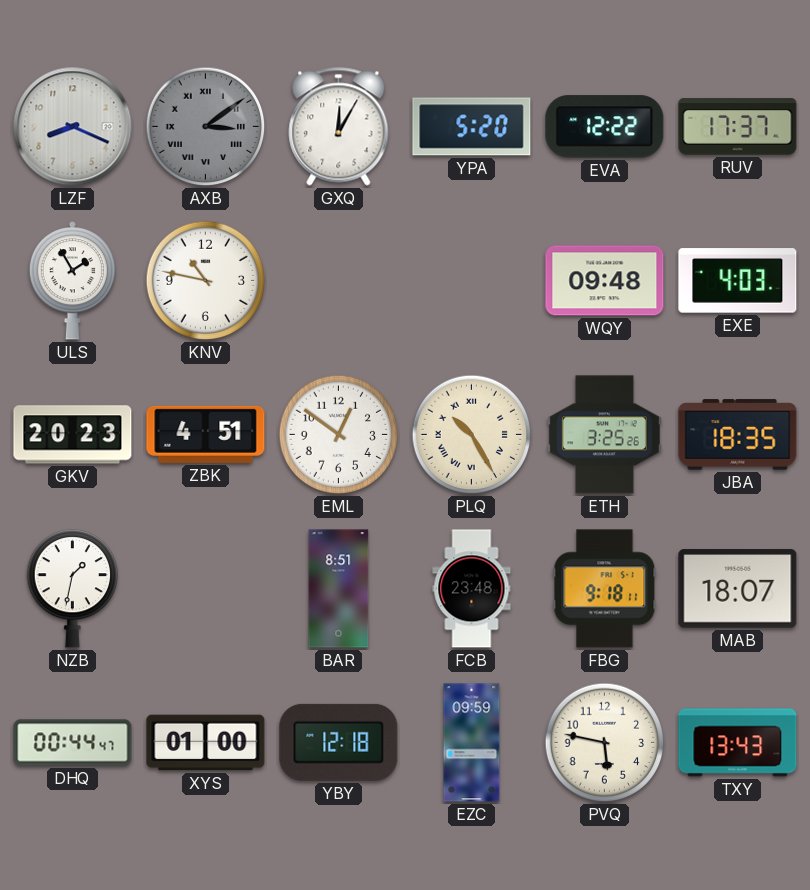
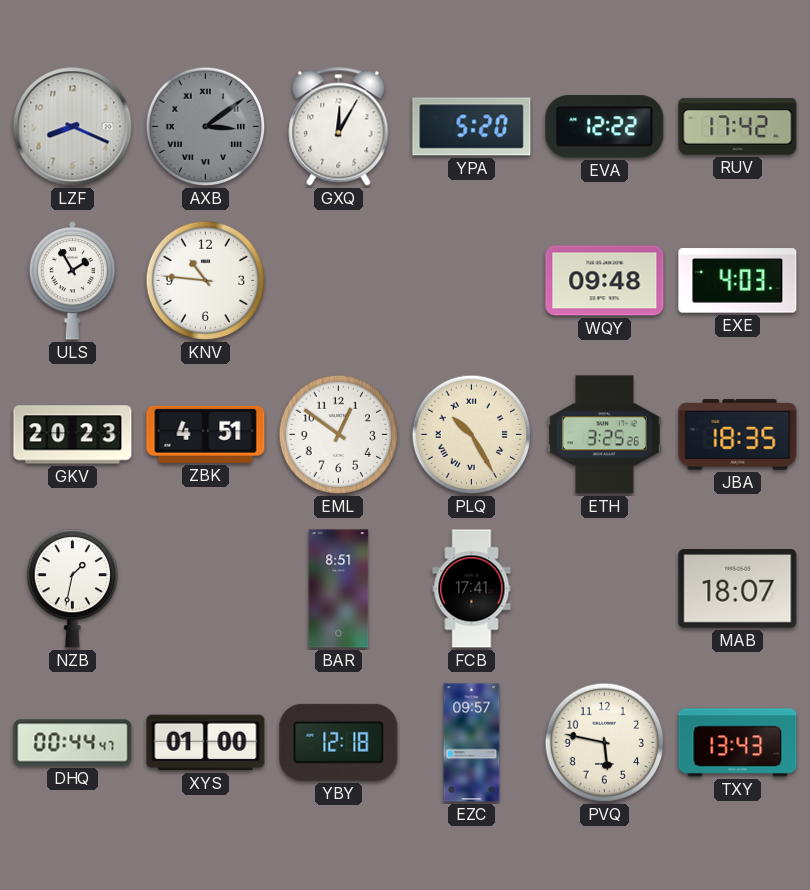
RUV: 17:37 -> 17:42
KNV: 10:47 -> 10:46
FCB: 23:48 -> 17:41
FBG: 9:18 -> none
EZC: 09:59 -> 09:57
